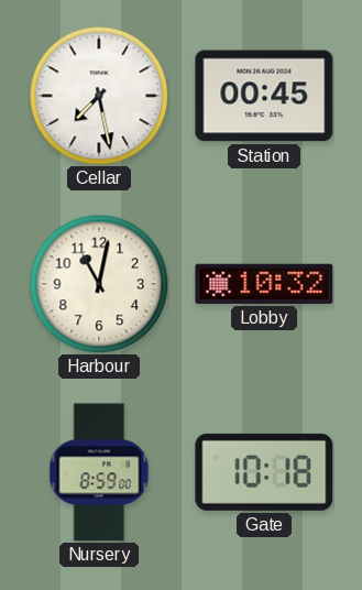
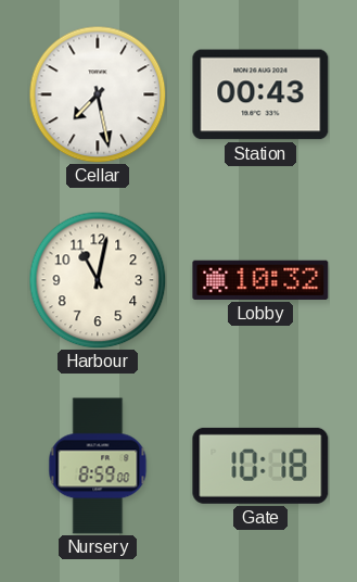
Station: 00:45 -> 00:43
